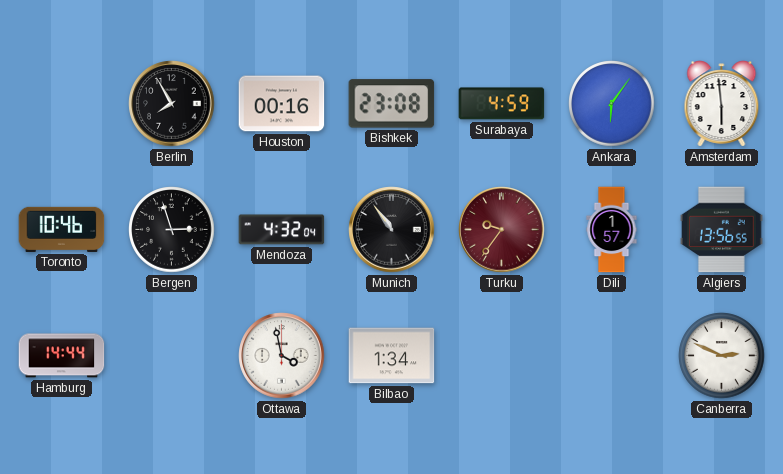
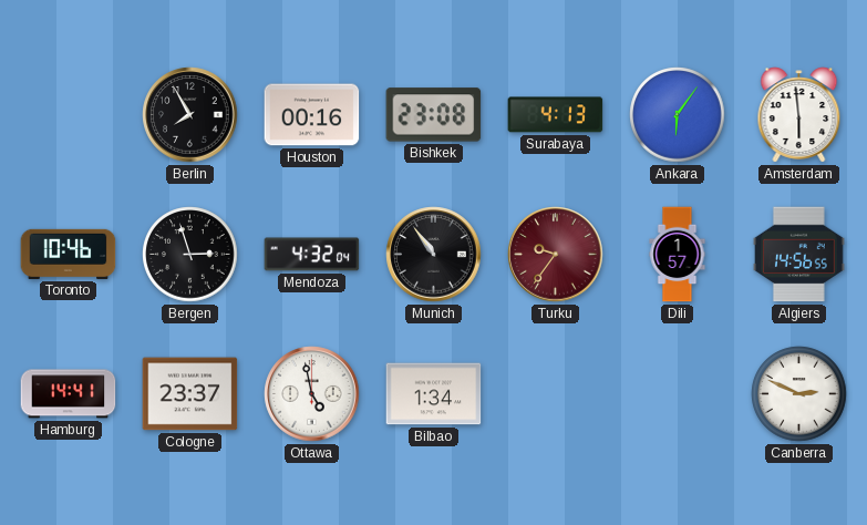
Surabaya: 4:59 -> 4:13
Algiers: 13:56 -> 14:56
Hamburg: 14:44 -> 14:41
Cologne: none -> 23:37
Ottawa: 3:58 -> 4:58
